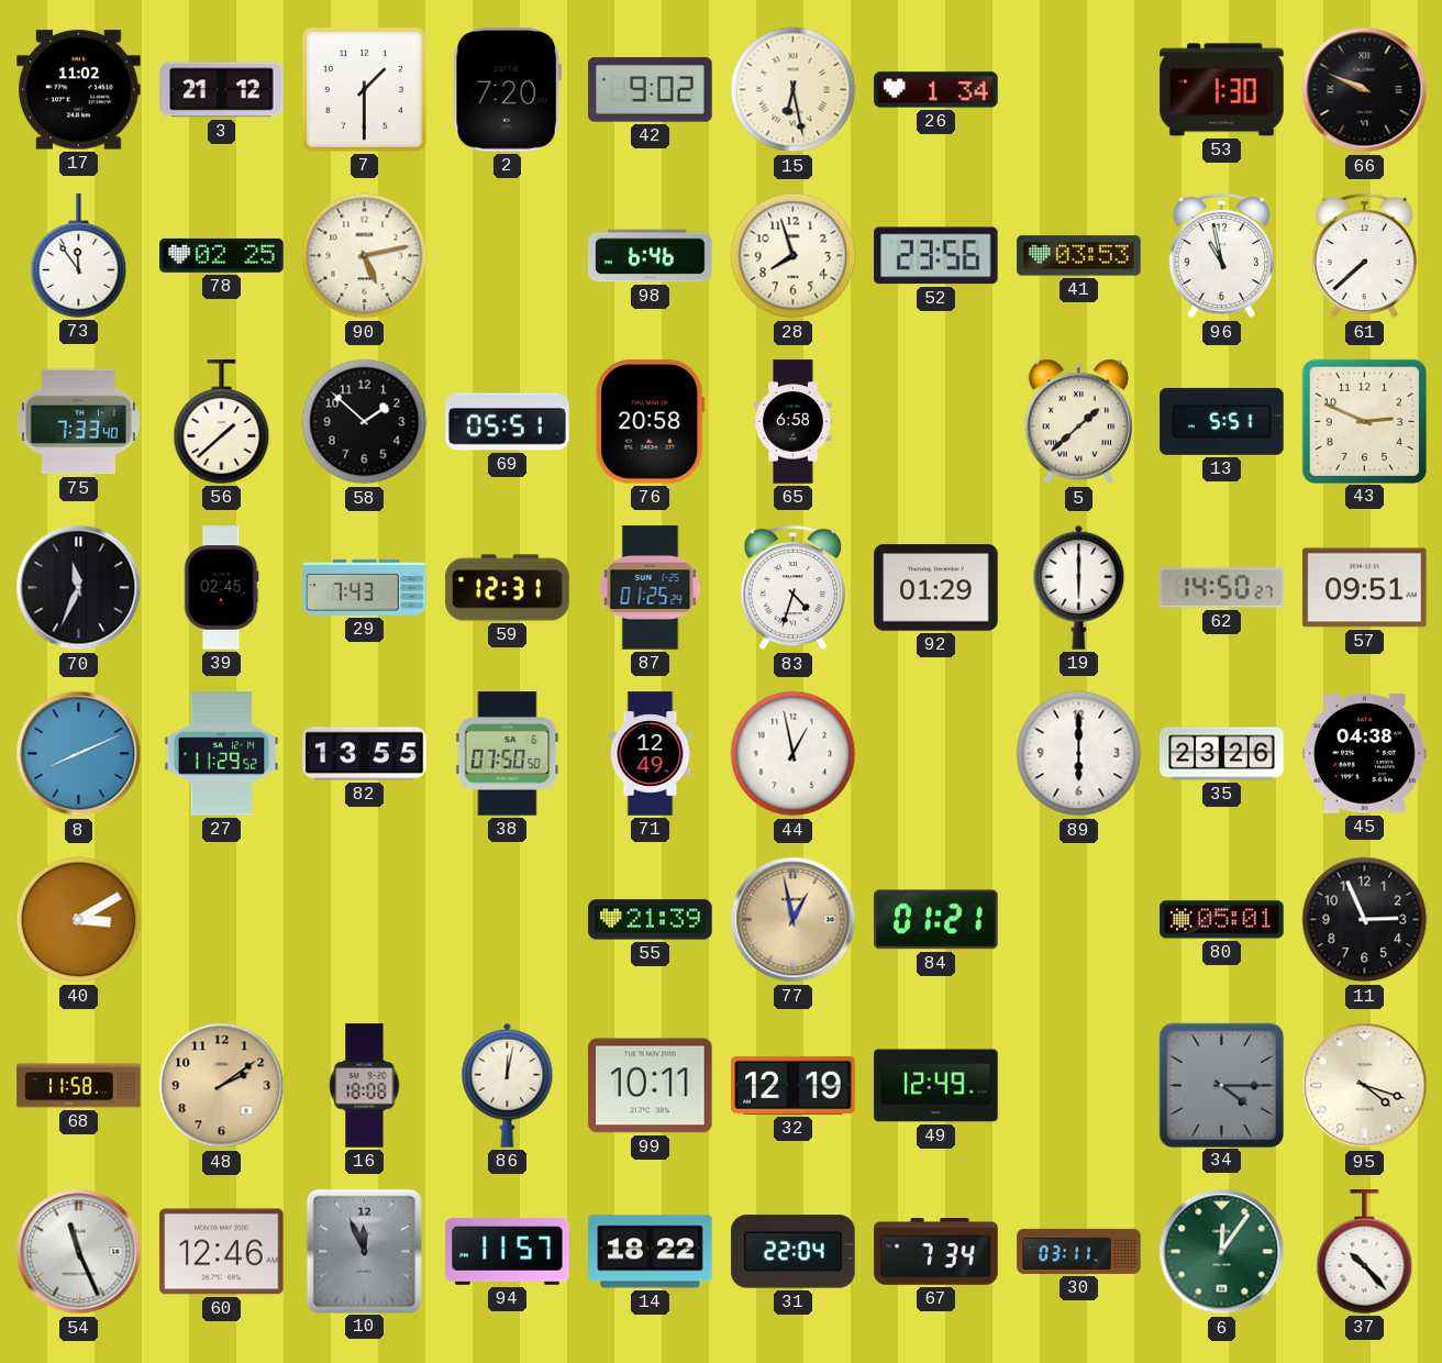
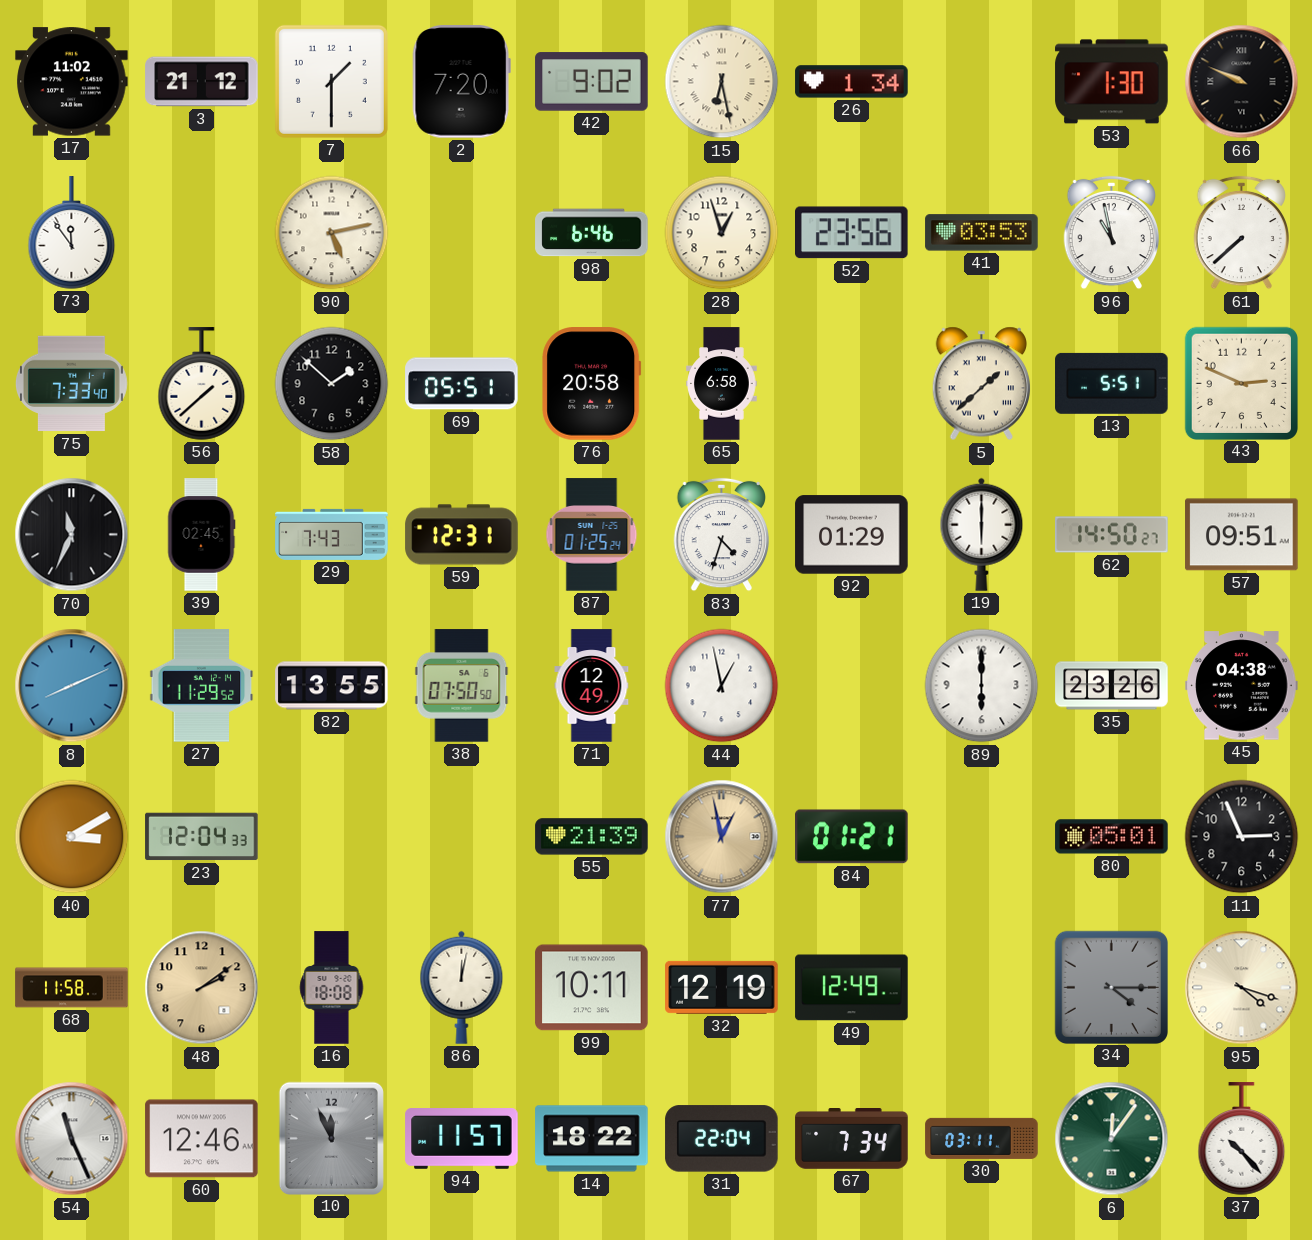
78: 02:25 -> none
28: 7:57 -> 12:57
23: none -> 12:04
